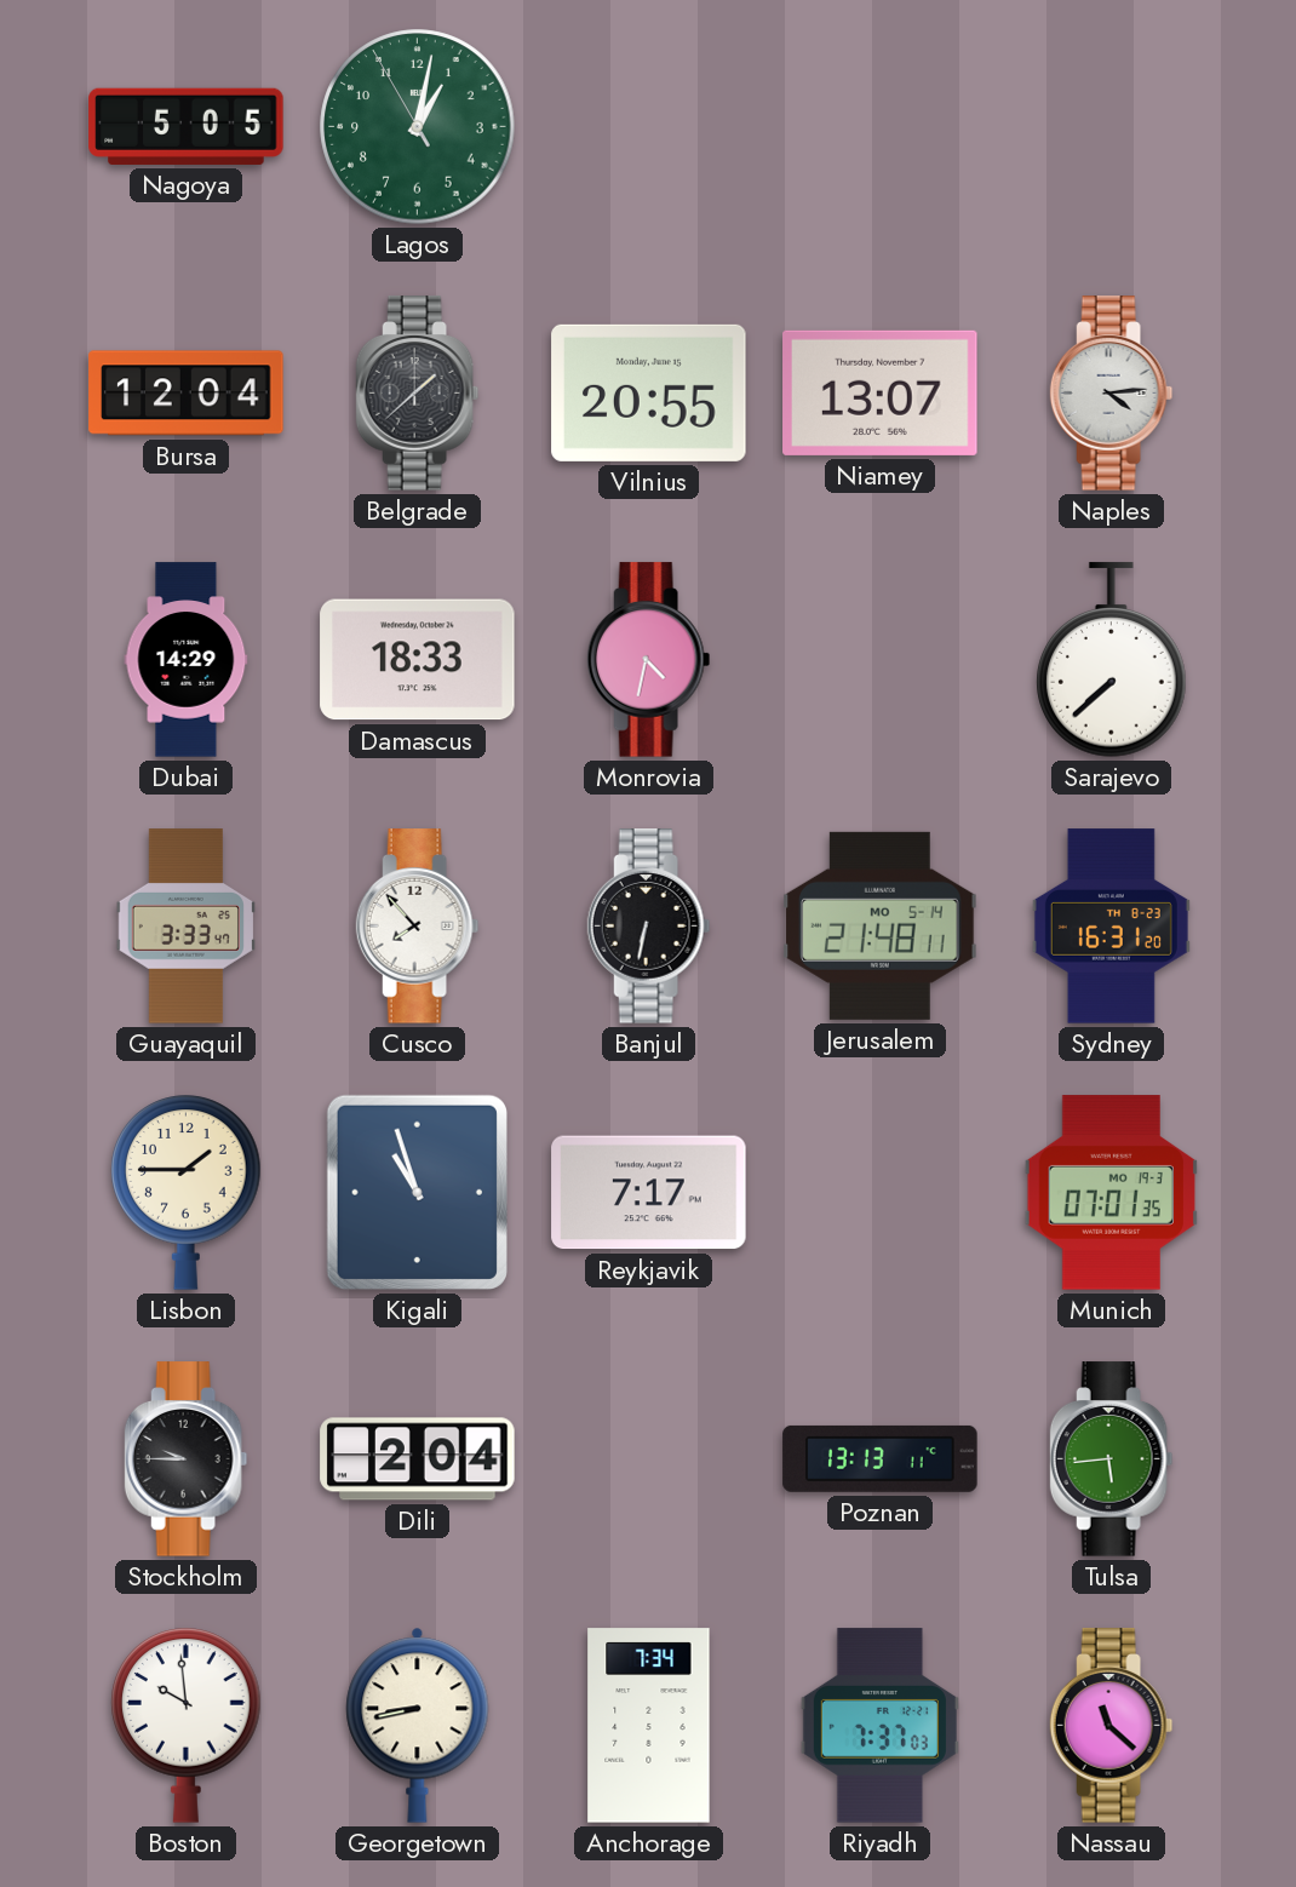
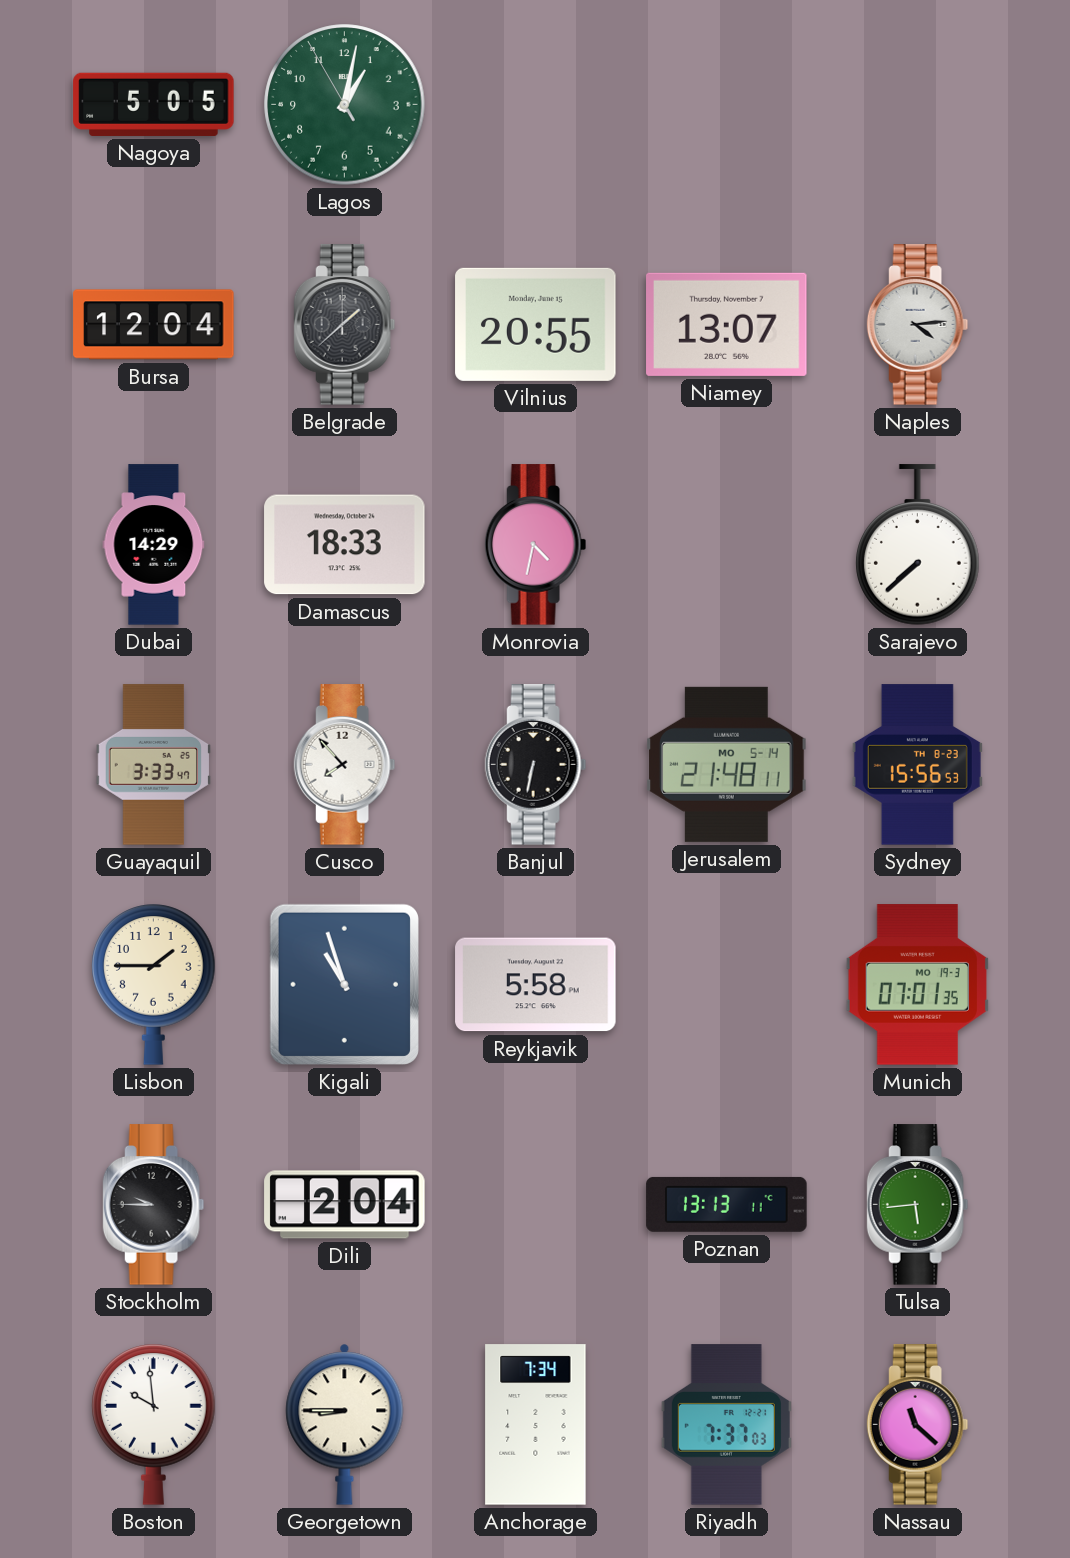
Sydney: 16:31 -> 15:56
Reykjavik: 7:17 -> 5:58
Georgetown: 8:43 -> 8:45
